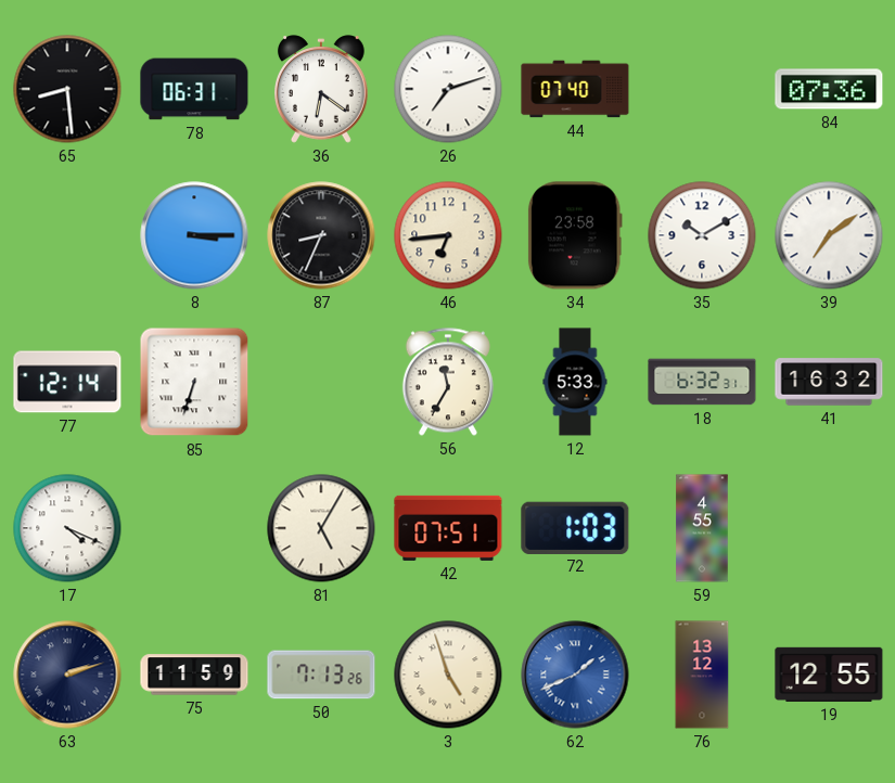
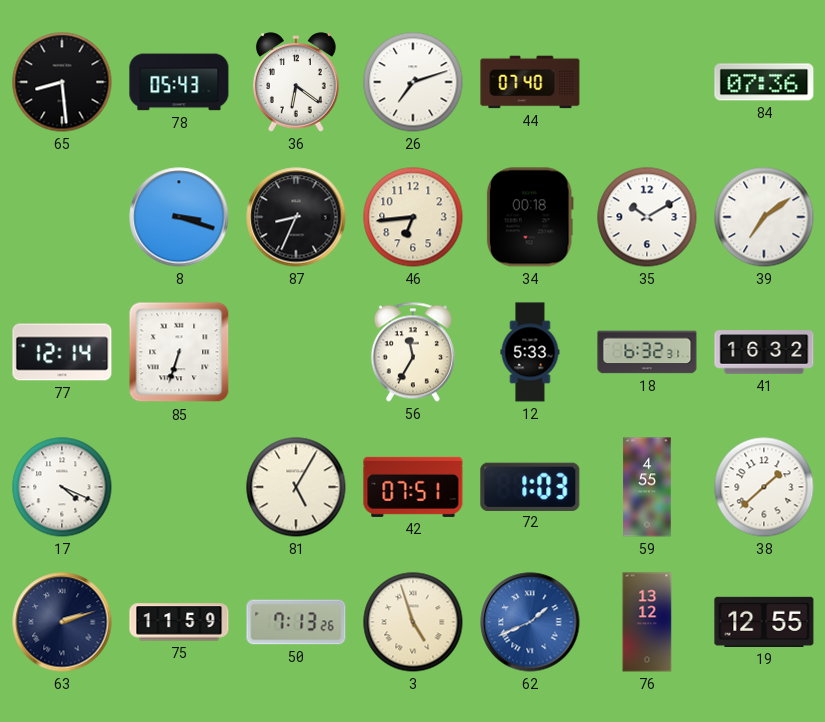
78: 06:31 -> 05:43
8: 3:15 -> 3:18
34: 23:58 -> 00:18
38: none -> 1:38
